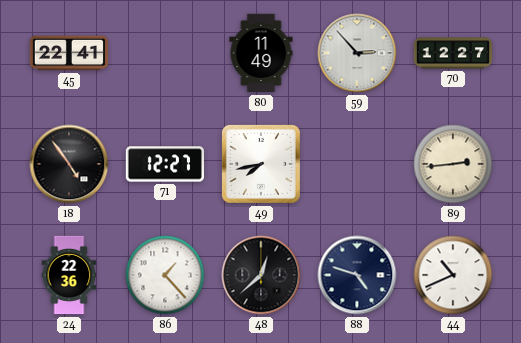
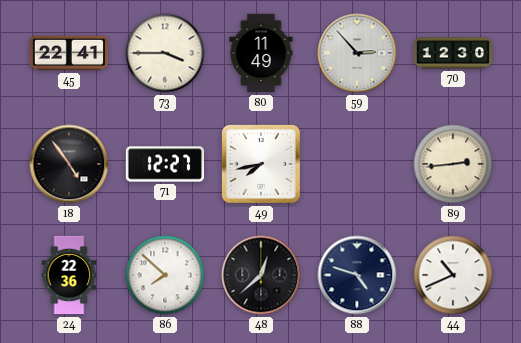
73: none -> 3:45
70: 12:27 -> 12:30
86: 1:23 -> 7:52
